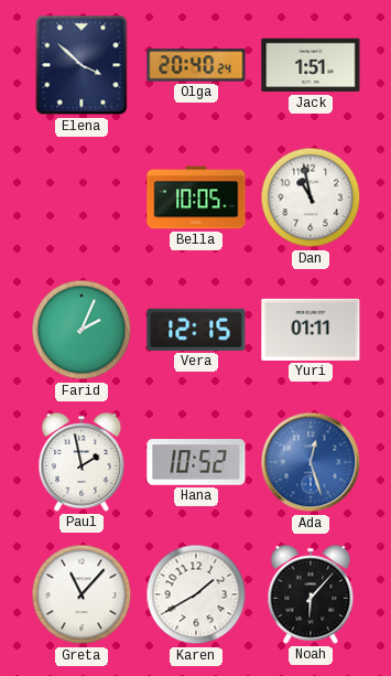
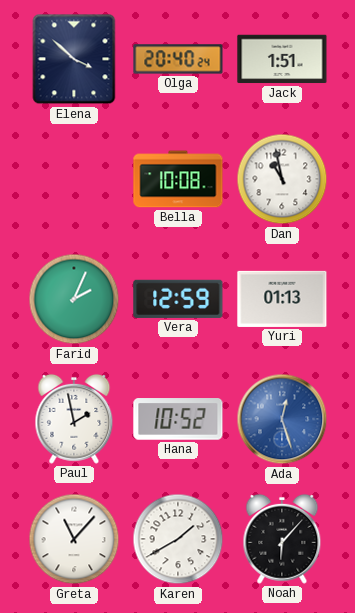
Bella: 10:05 -> 10:08
Vera: 12:15 -> 12:59
Yuri: 01:11 -> 01:13
